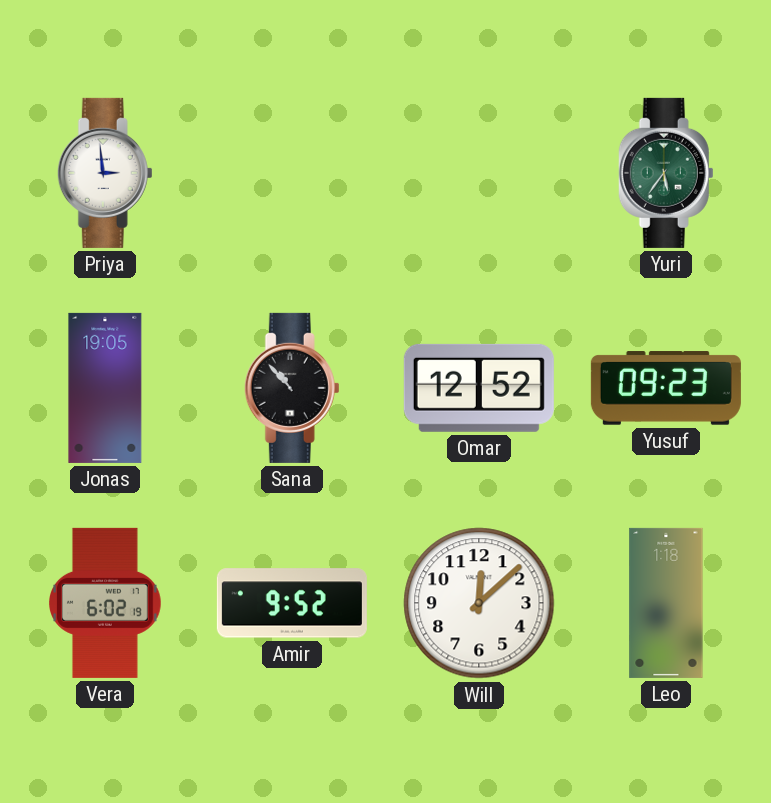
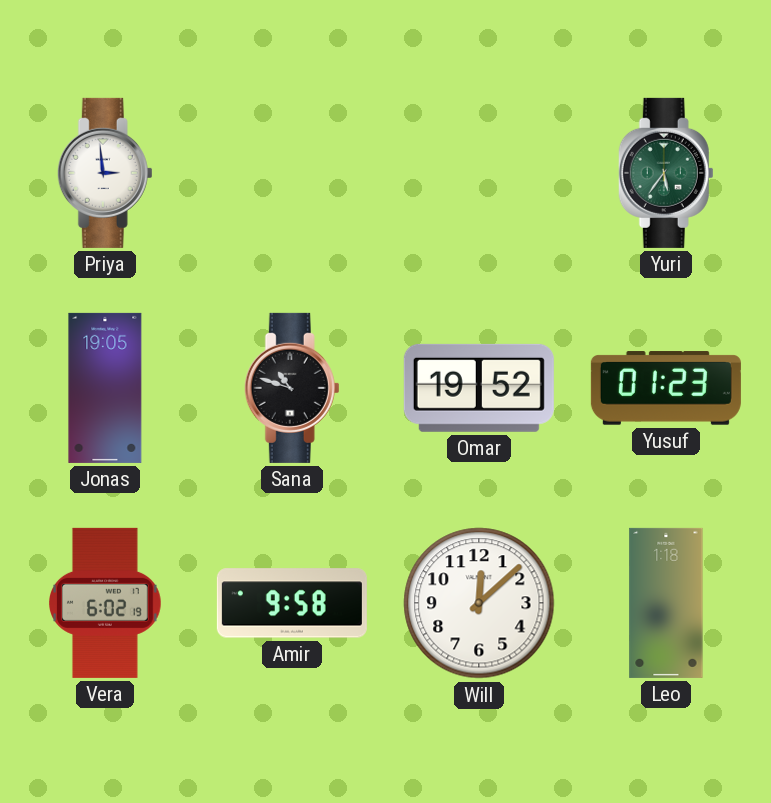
Sana: 10:53 -> 10:48
Omar: 12:52 -> 19:52
Yusuf: 09:23 -> 01:23
Amir: 9:52 -> 9:58
